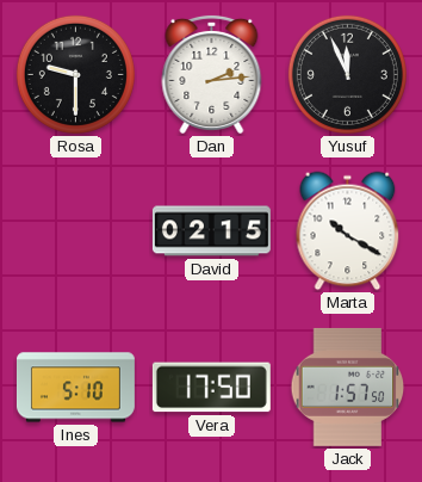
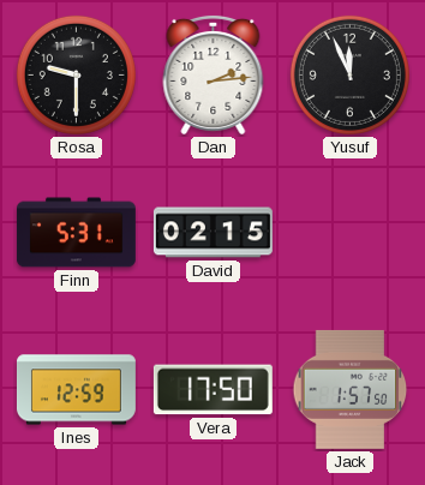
Finn: none -> 5:31
Marta: 10:20 -> none
Ines: 5:10 -> 12:59
